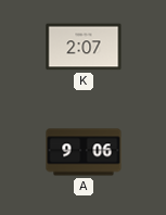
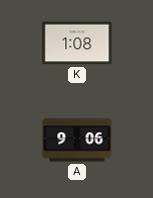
K: 2:07 -> 1:08
